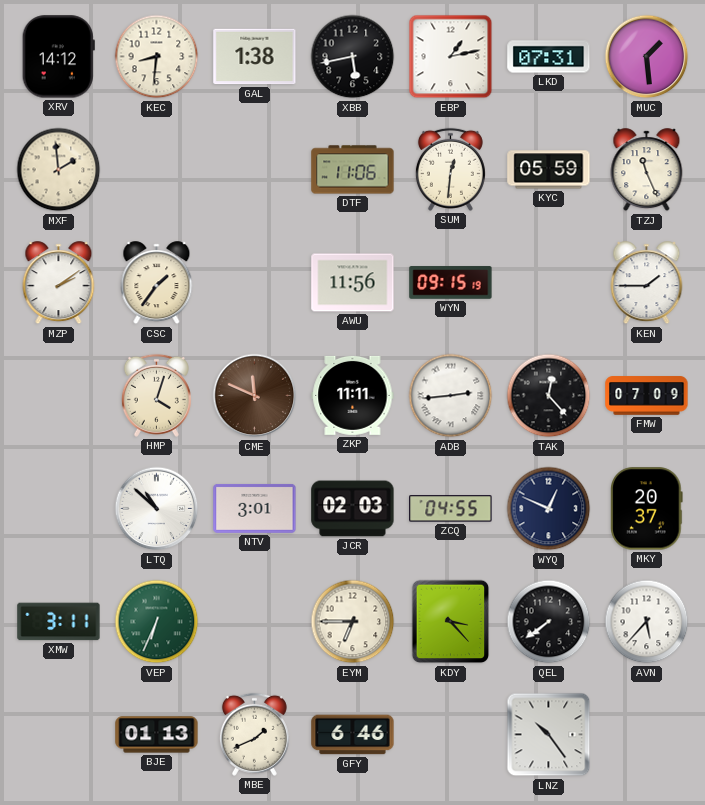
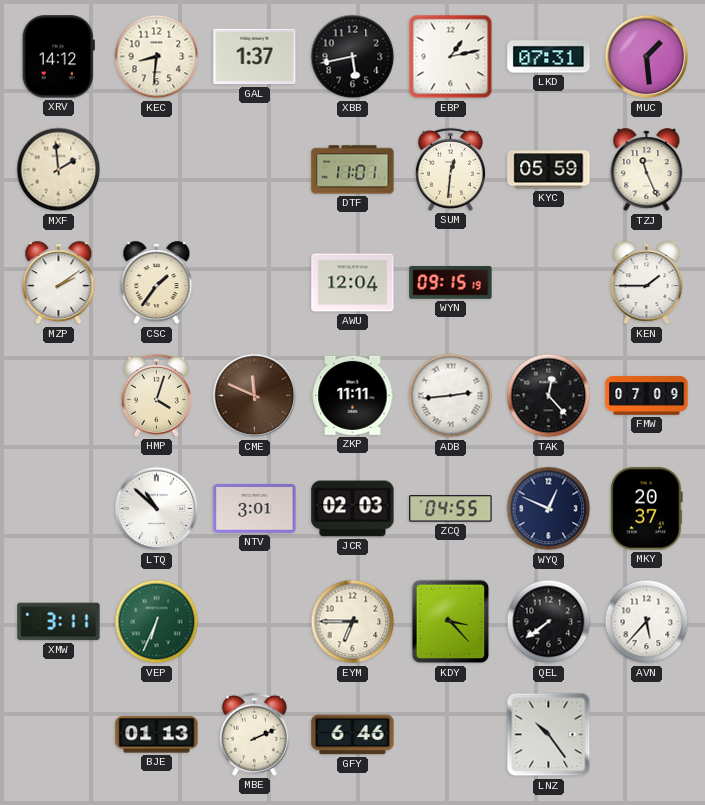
GAL: 1:38 -> 1:37
DTF: 11:06 -> 11:01
AWU: 11:56 -> 12:04
MBE: 1:41 -> 2:11
